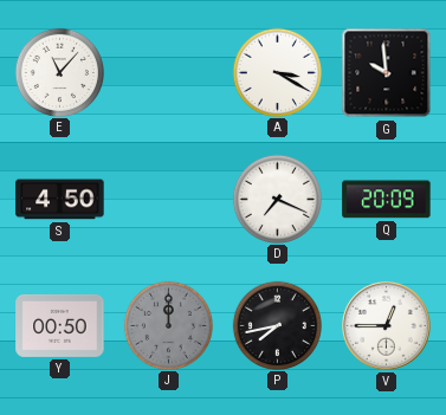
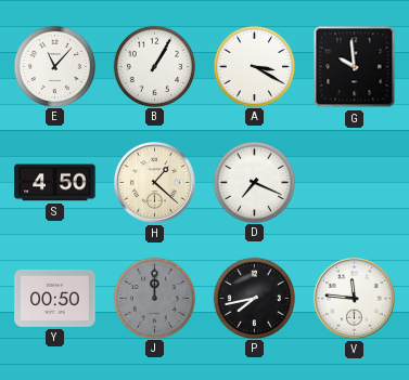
B: none -> 1:05
H: none -> 1:22
Q: 20:09 -> none
V: 12:45 -> 11:46
